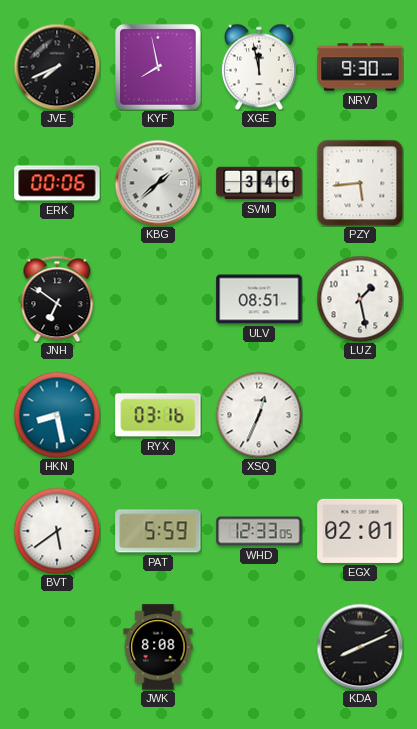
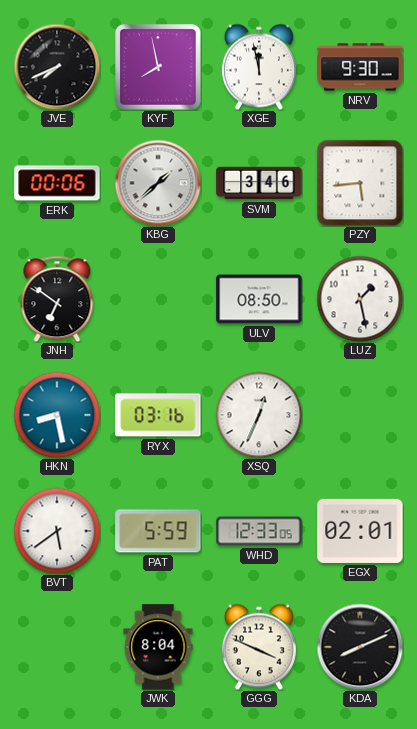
ULV: 08:51 -> 08:50
JWK: 8:08 -> 8:04
GGG: none -> 3:49
